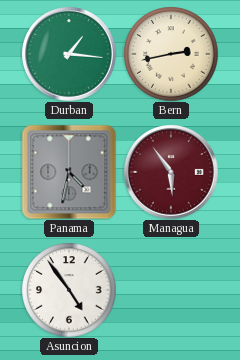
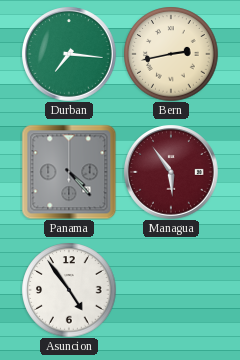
Durban: 1:16 -> 7:16
Panama: 4:32 -> 4:23
